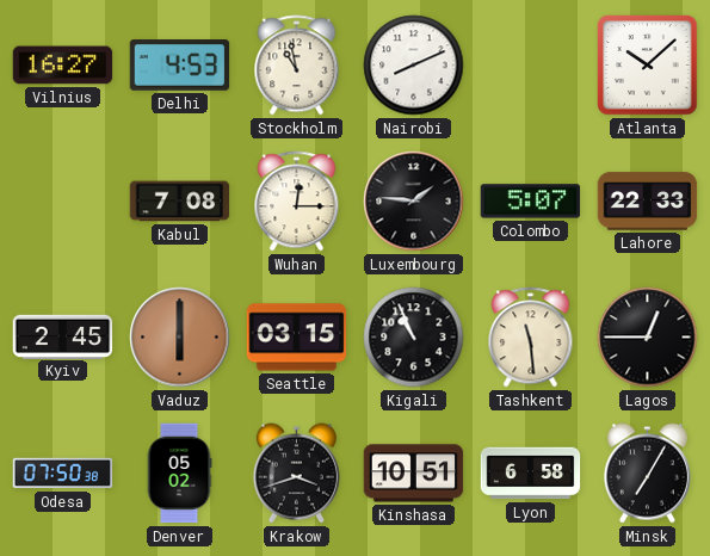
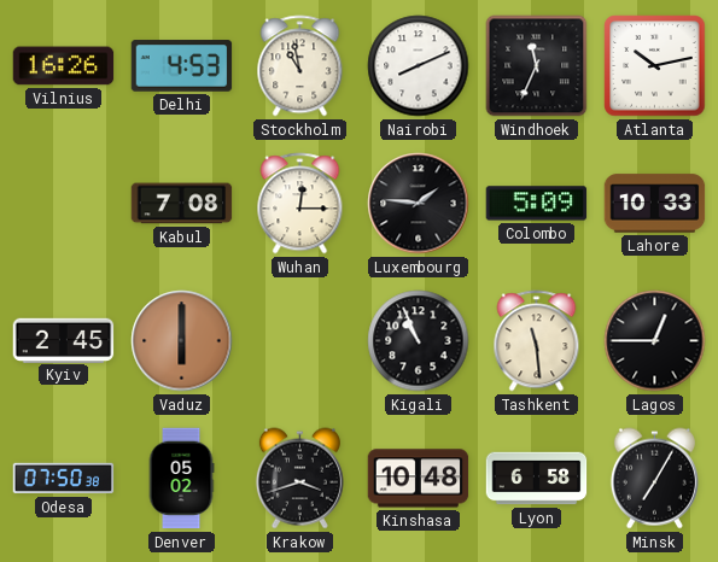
Vilnius: 16:27 -> 16:26
Windhoek: none -> 11:34
Atlanta: 10:08 -> 10:13
Colombo: 5:07 -> 5:09
Lahore: 22:33 -> 10:33
Seattle: 03:15 -> none
Kinshasa: 10:51 -> 10:48
